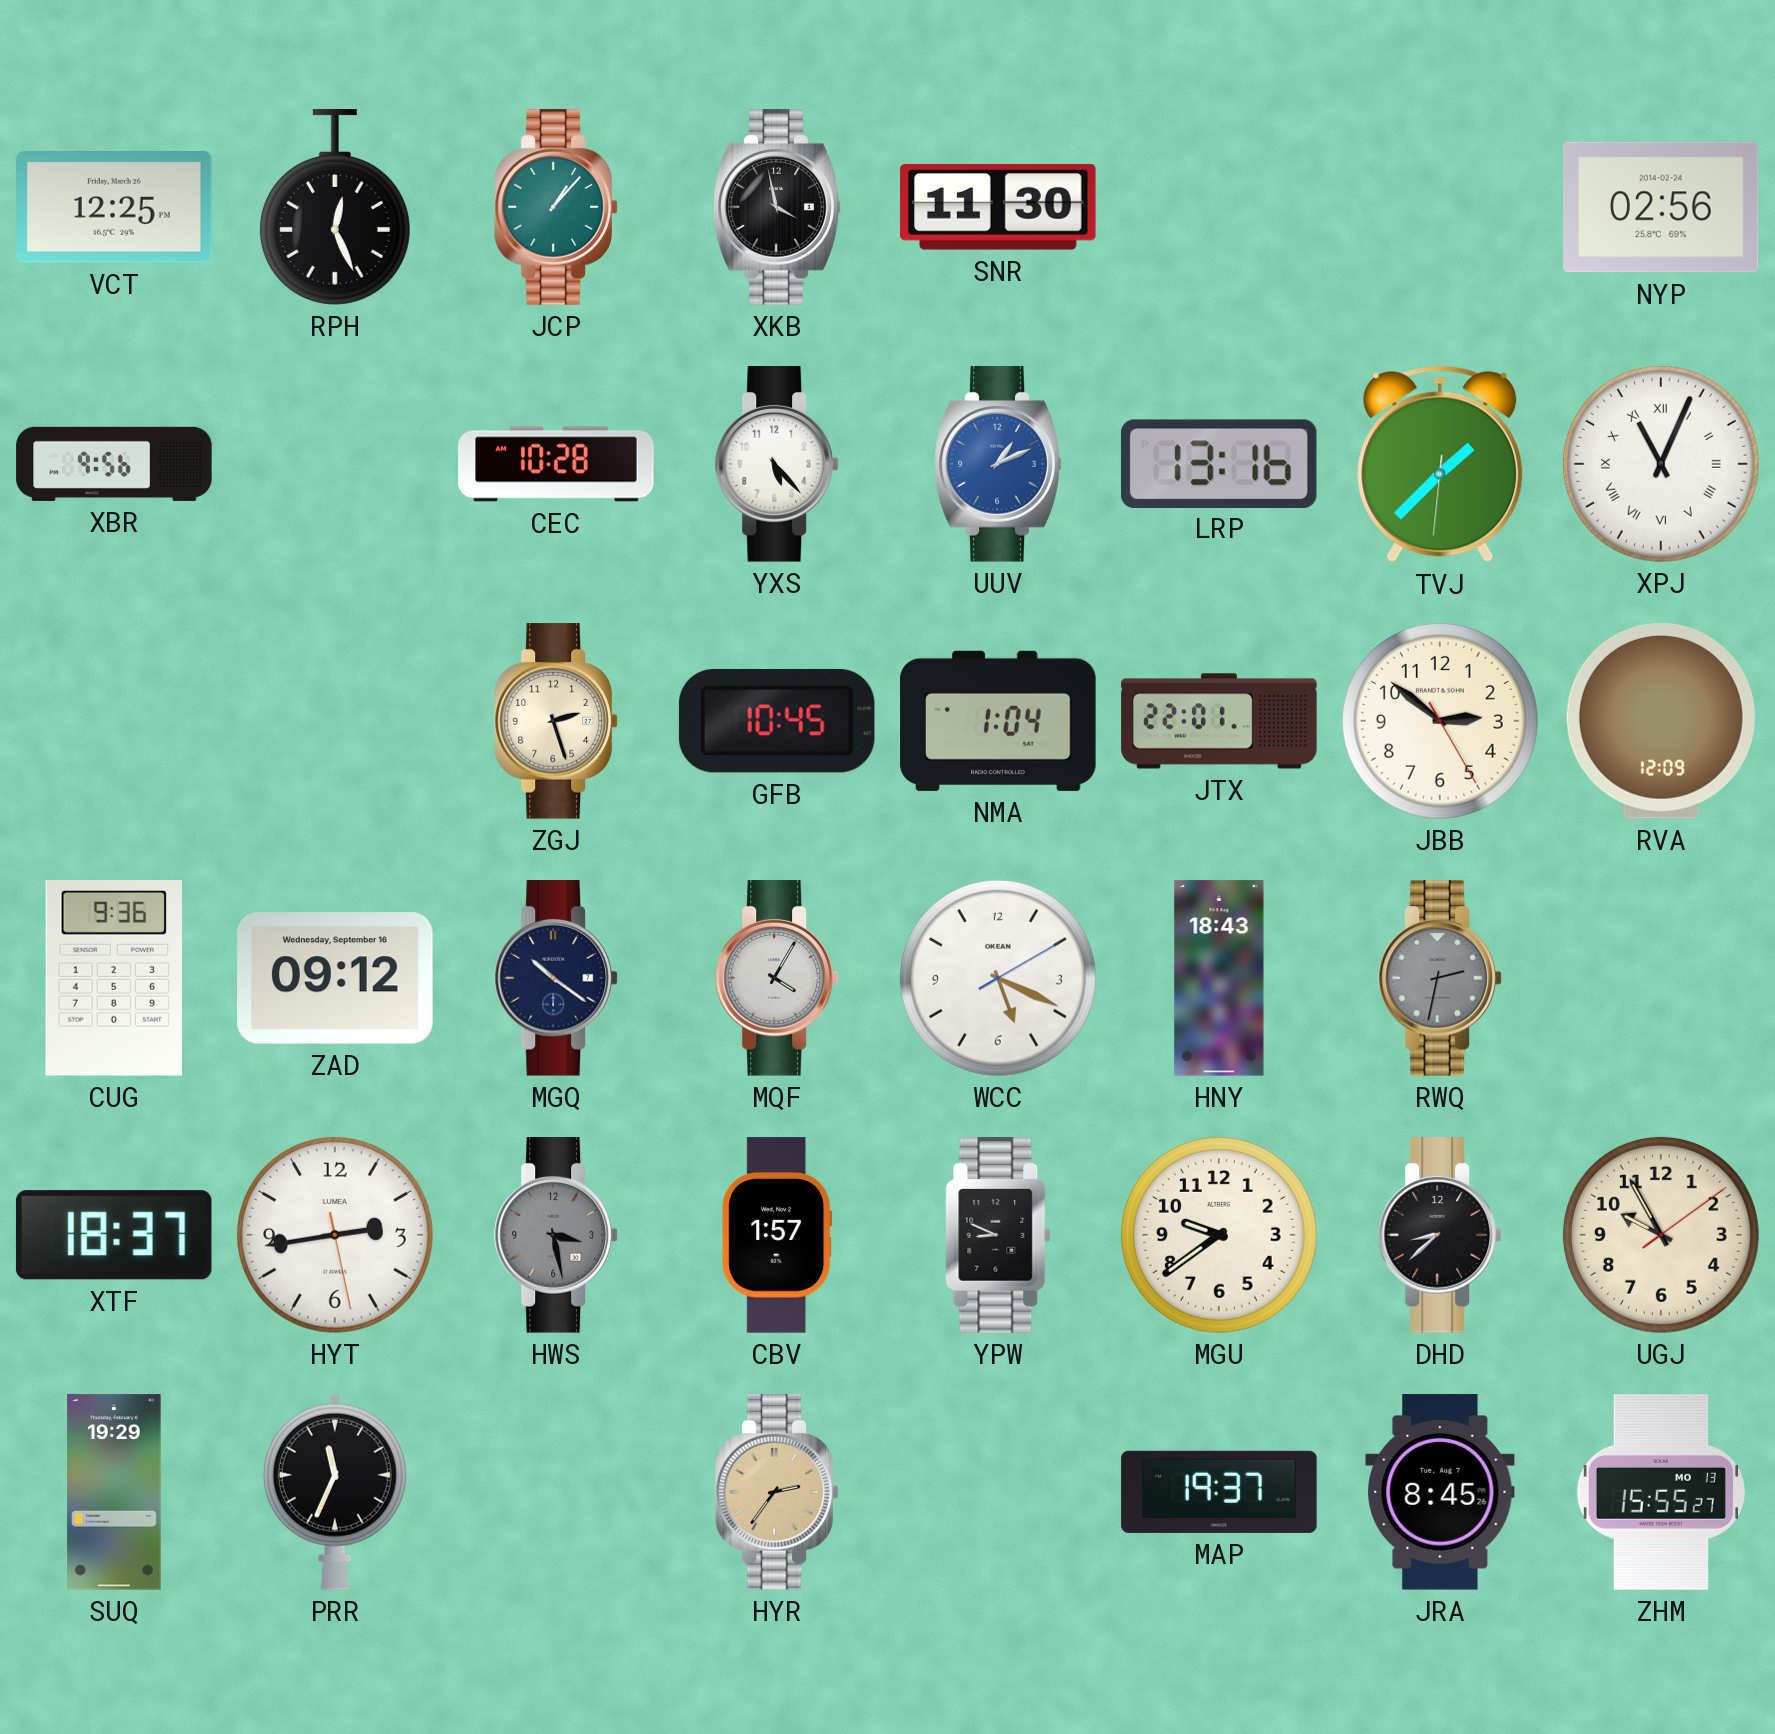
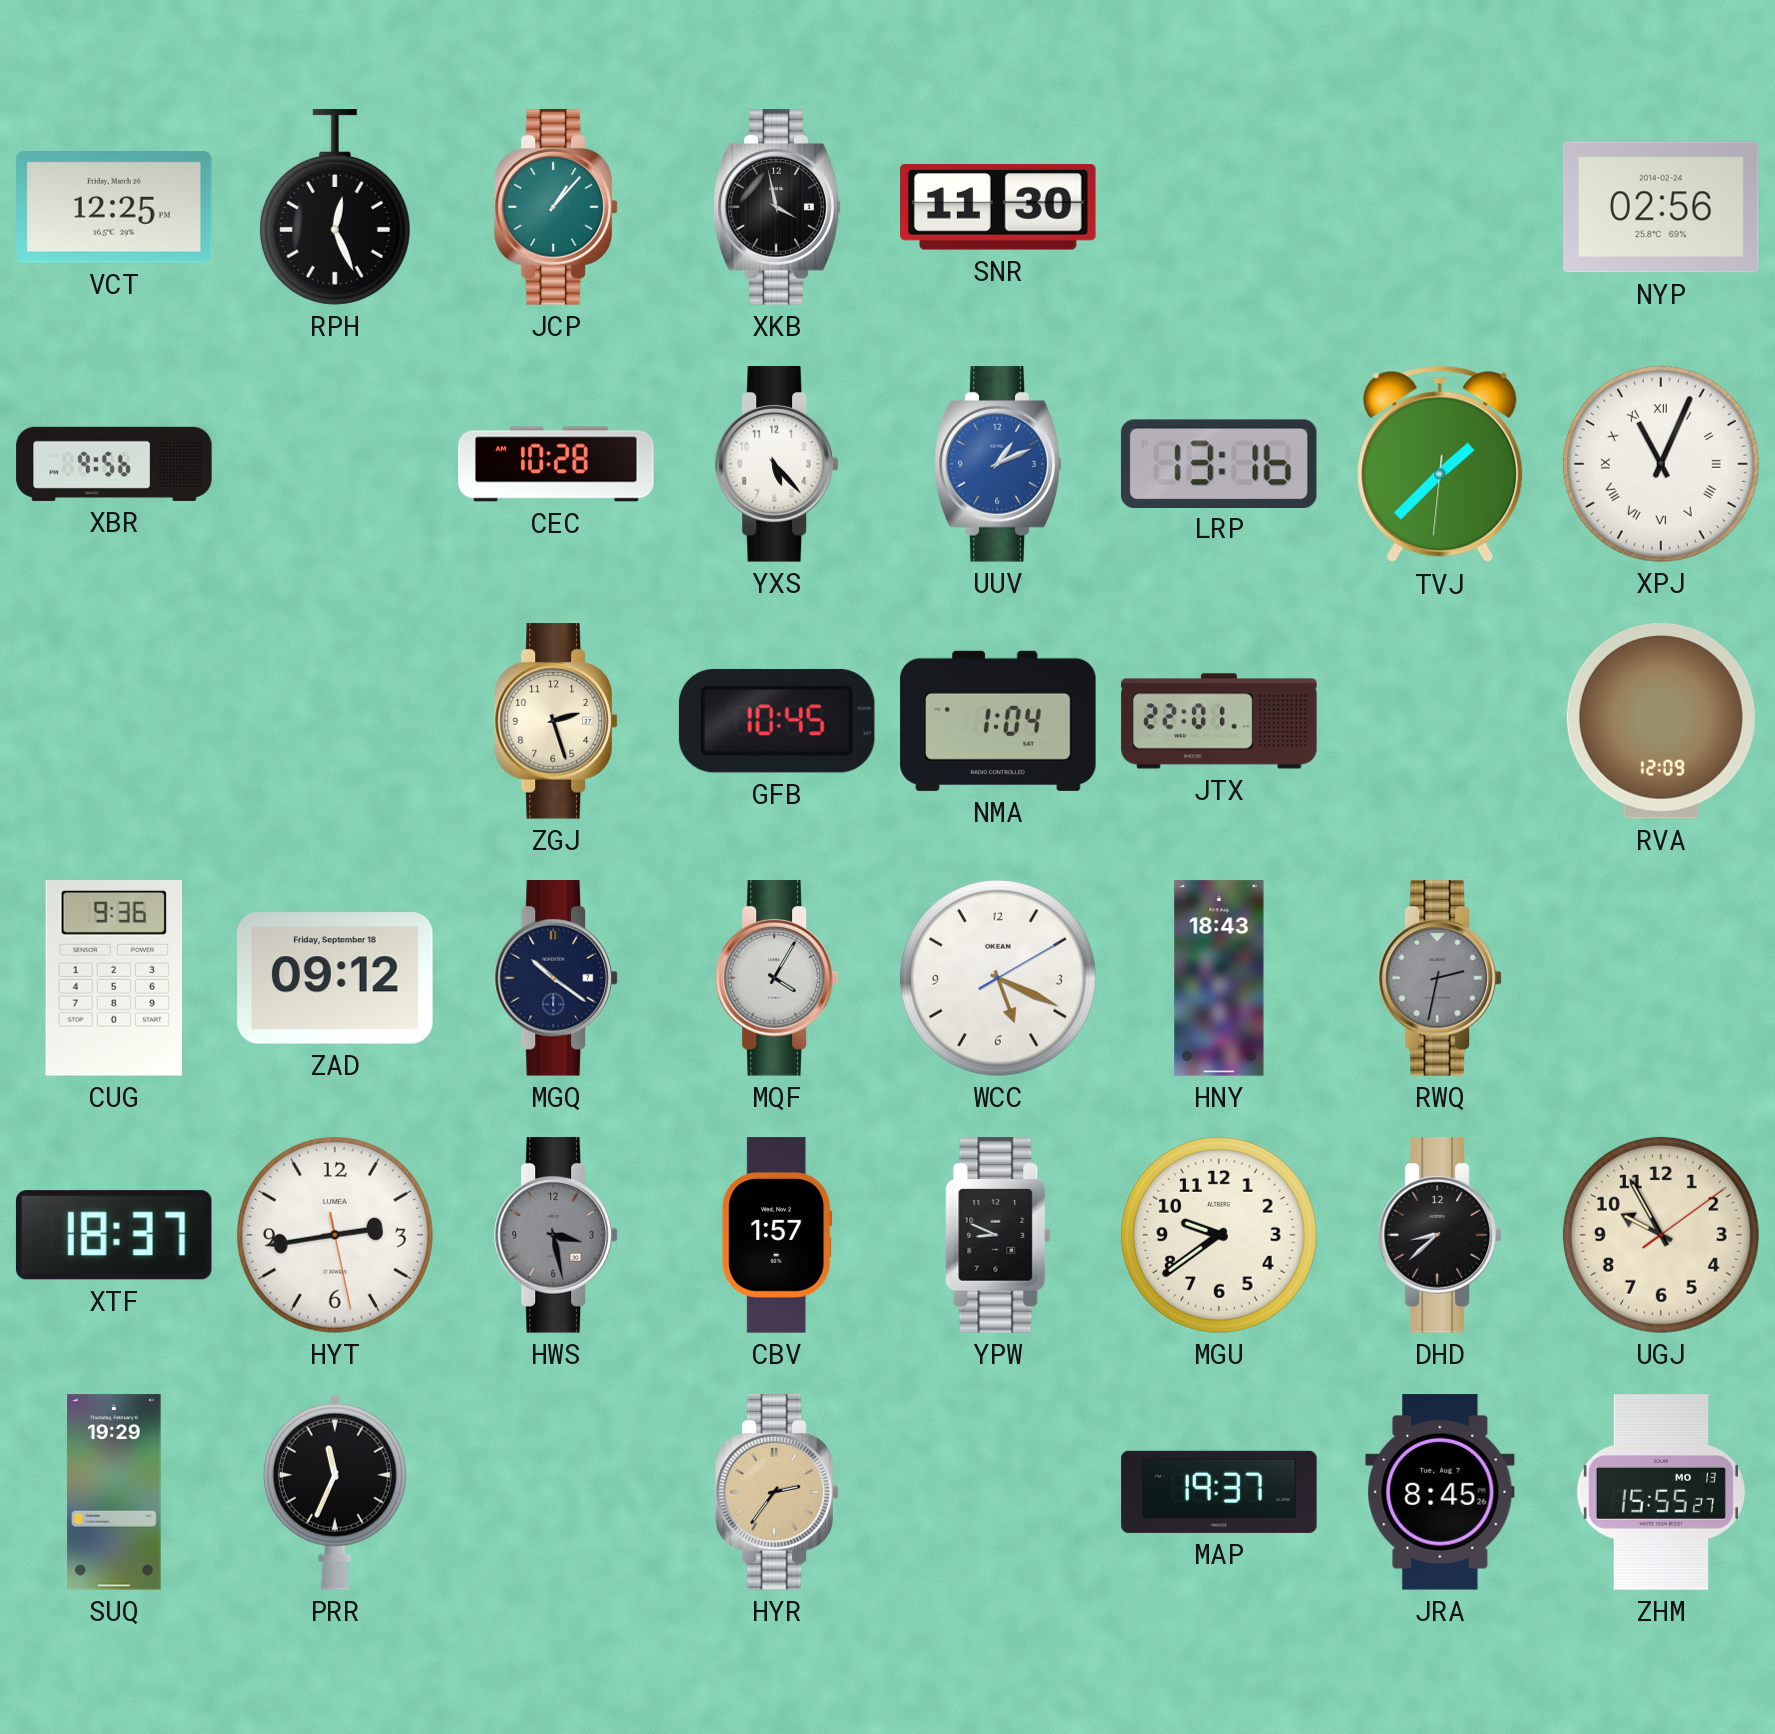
JBB: 2:51 -> none
ZAD date: Wednesday, September 16 -> Friday, September 18
